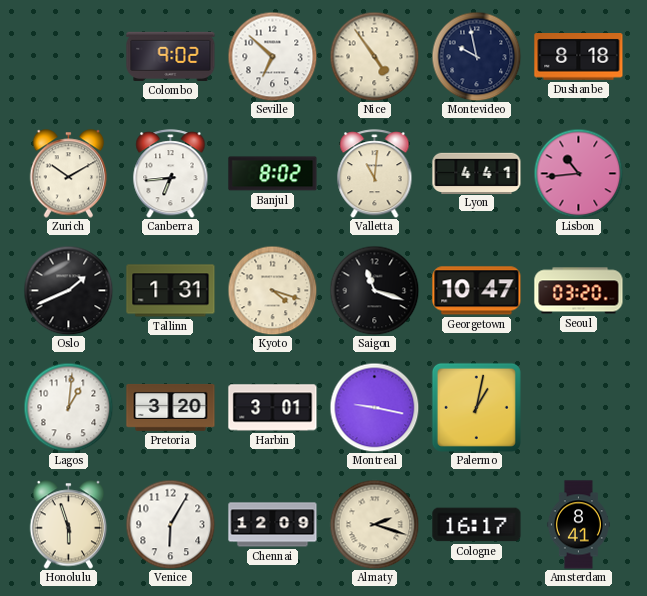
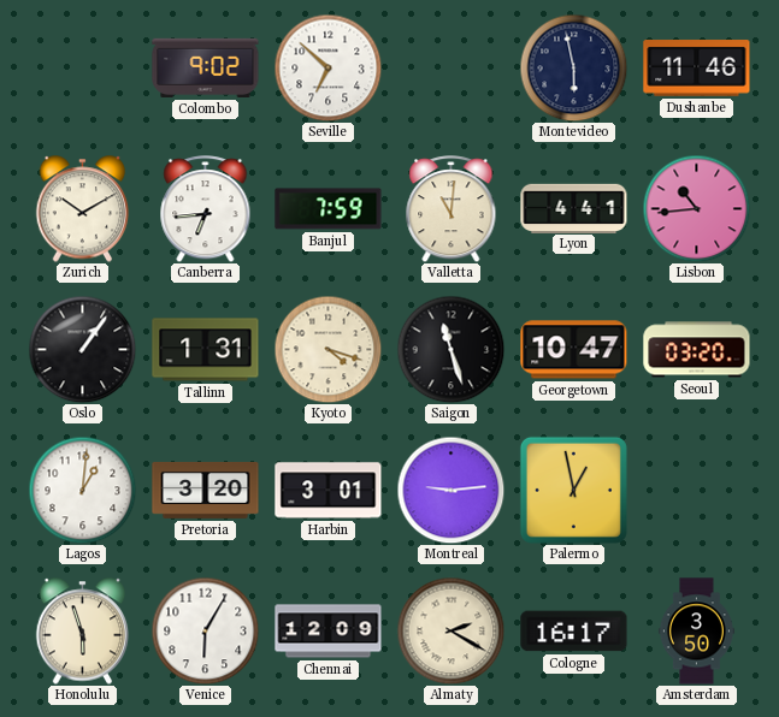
Nice: 4:54 -> none
Montevideo: 9:58 -> 5:58
Dushanbe: 8:18 -> 11:46
Banjul: 8:02 -> 7:59
Oslo: 1:41 -> 1:06
Saigon: 11:18 -> 11:27
Montreal: 9:17 -> 9:14
Palermo: 1:02 -> 12:58
Almaty: 2:18 -> 2:20
Amsterdam: 8:41 -> 3:50
